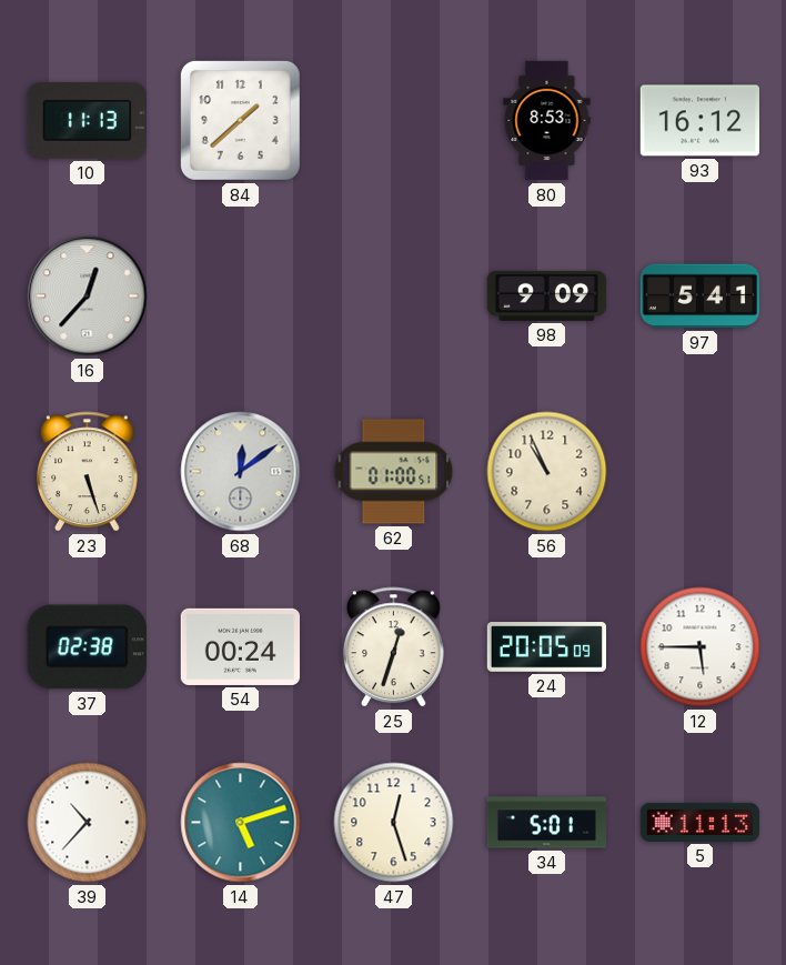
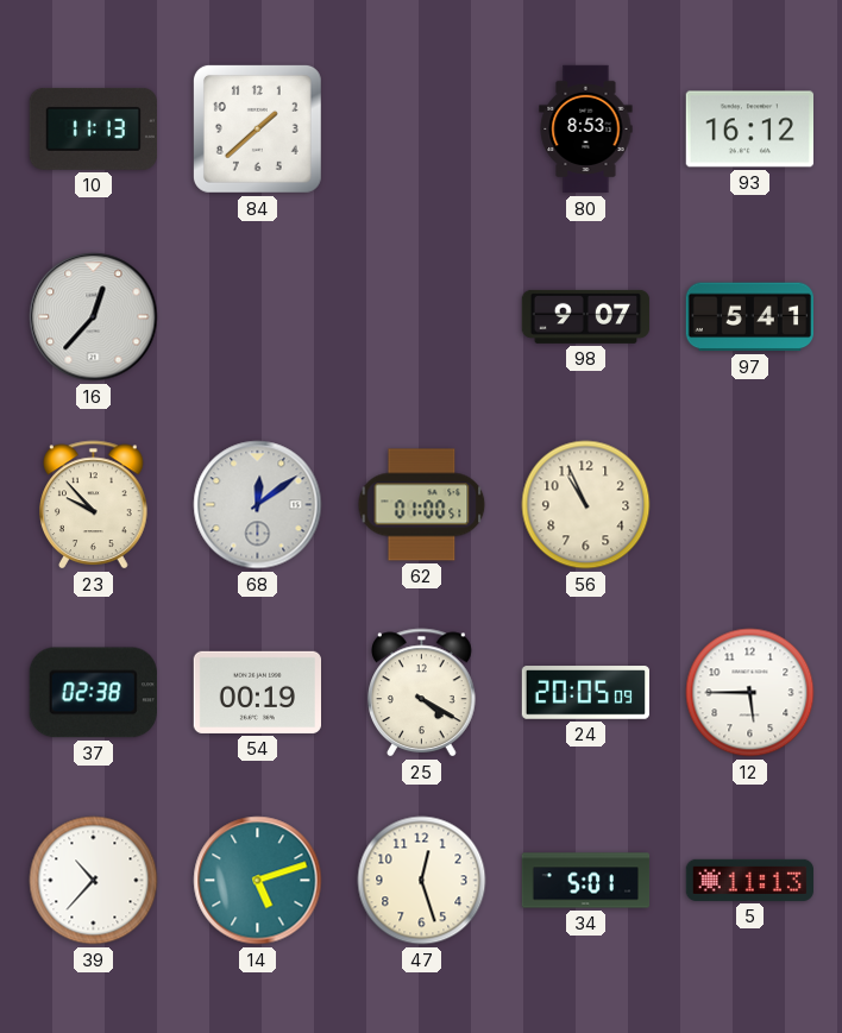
98: 9:09 -> 9:07
23: 5:27 -> 9:53
54: 00:24 -> 00:19
25: 12:33 -> 4:20
